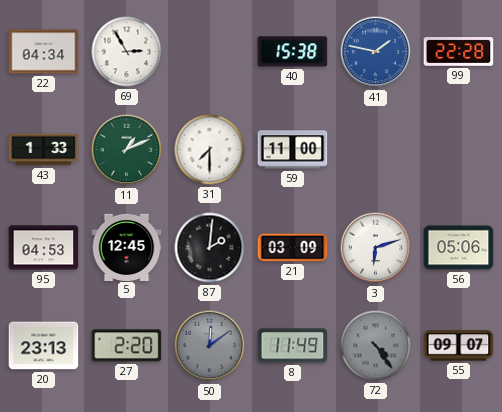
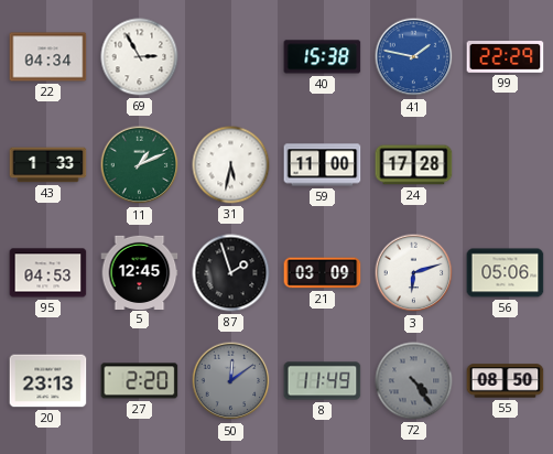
99: 22:28 -> 22:29
31: 7:30 -> 5:32
24: none -> 17:28
87: 2:01 -> 1:57
55: 09:07 -> 08:50
